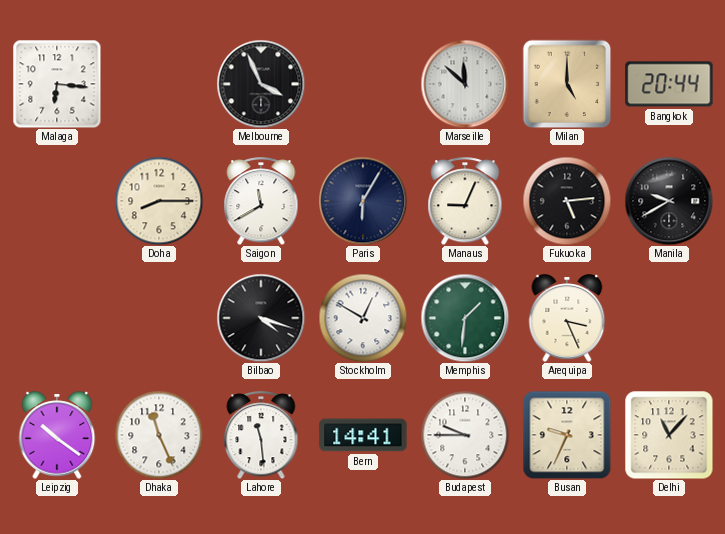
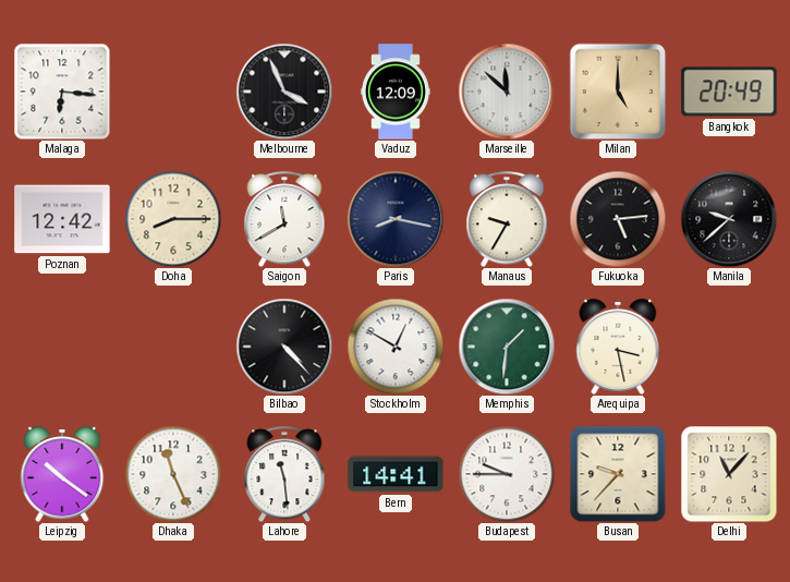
Vaduz: none -> 12:09
Bangkok: 20:44 -> 20:49
Poznan: none -> 12:42
Paris: 6:05 -> 8:17
Manaus: 9:04 -> 9:35
Manila: 9:40 -> 9:38
Bilbao: 4:18 -> 4:23
Arequipa: 3:26 -> 3:28
Busan: 9:34 -> 9:37
